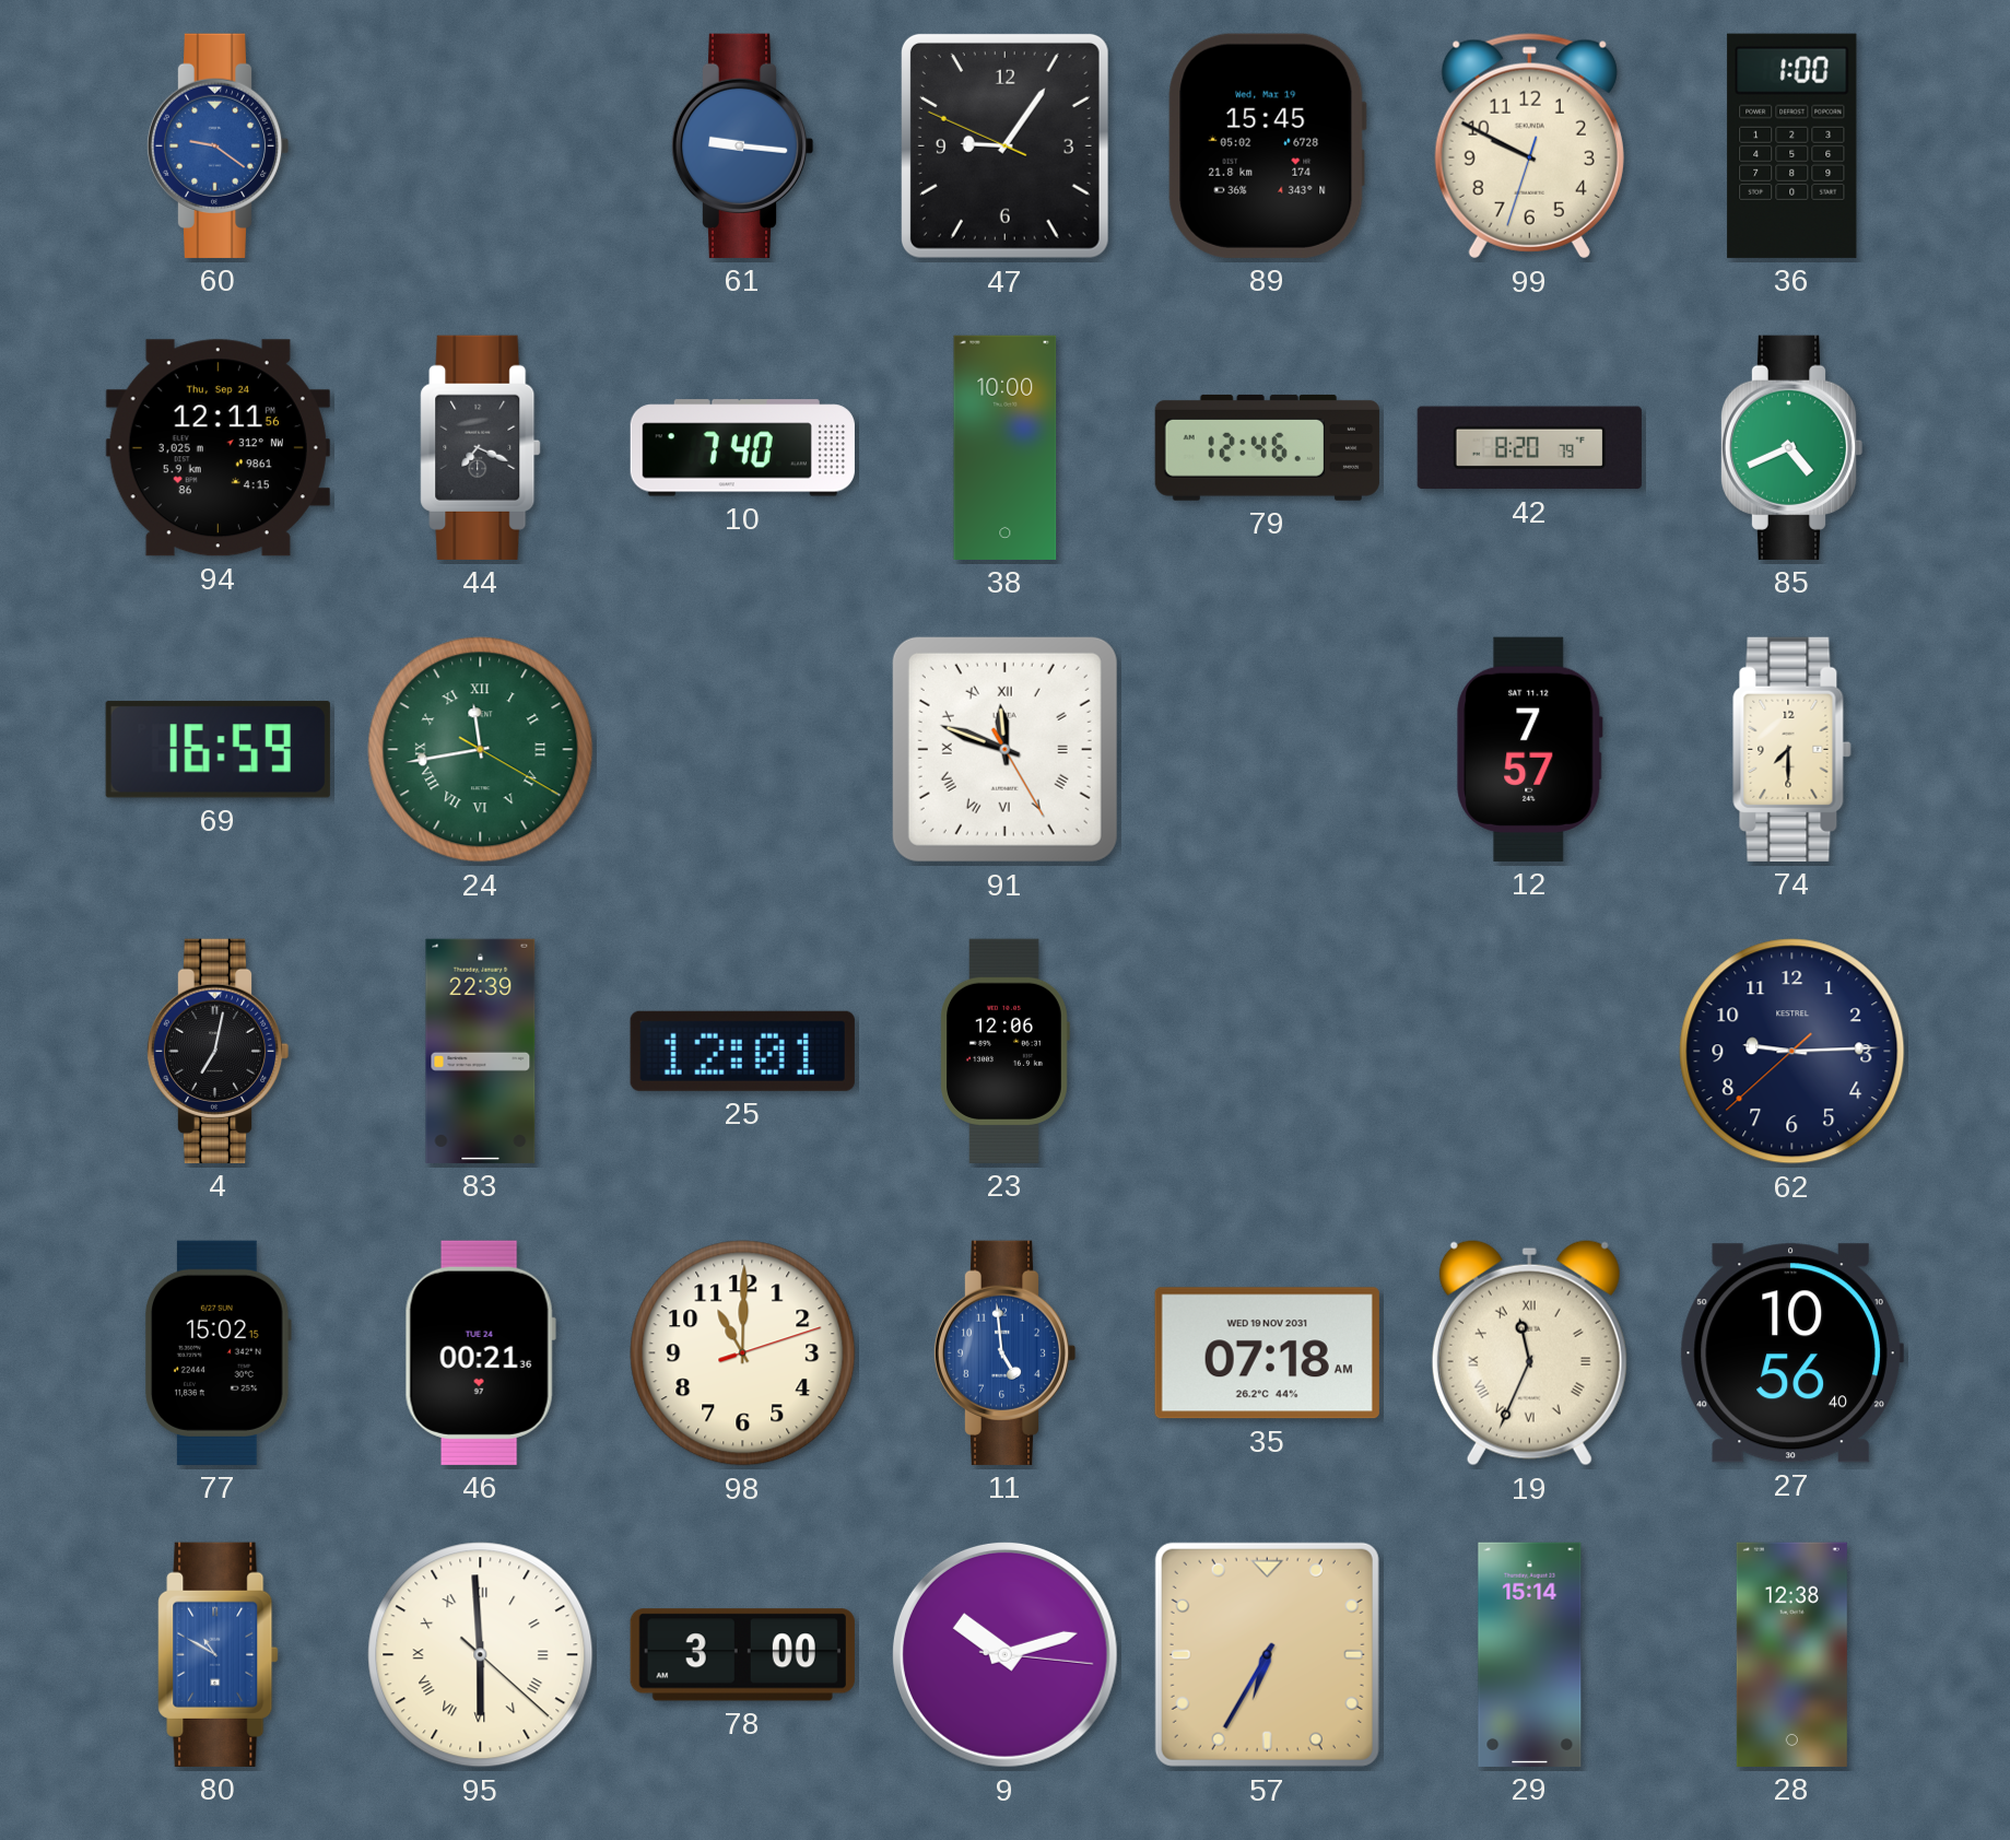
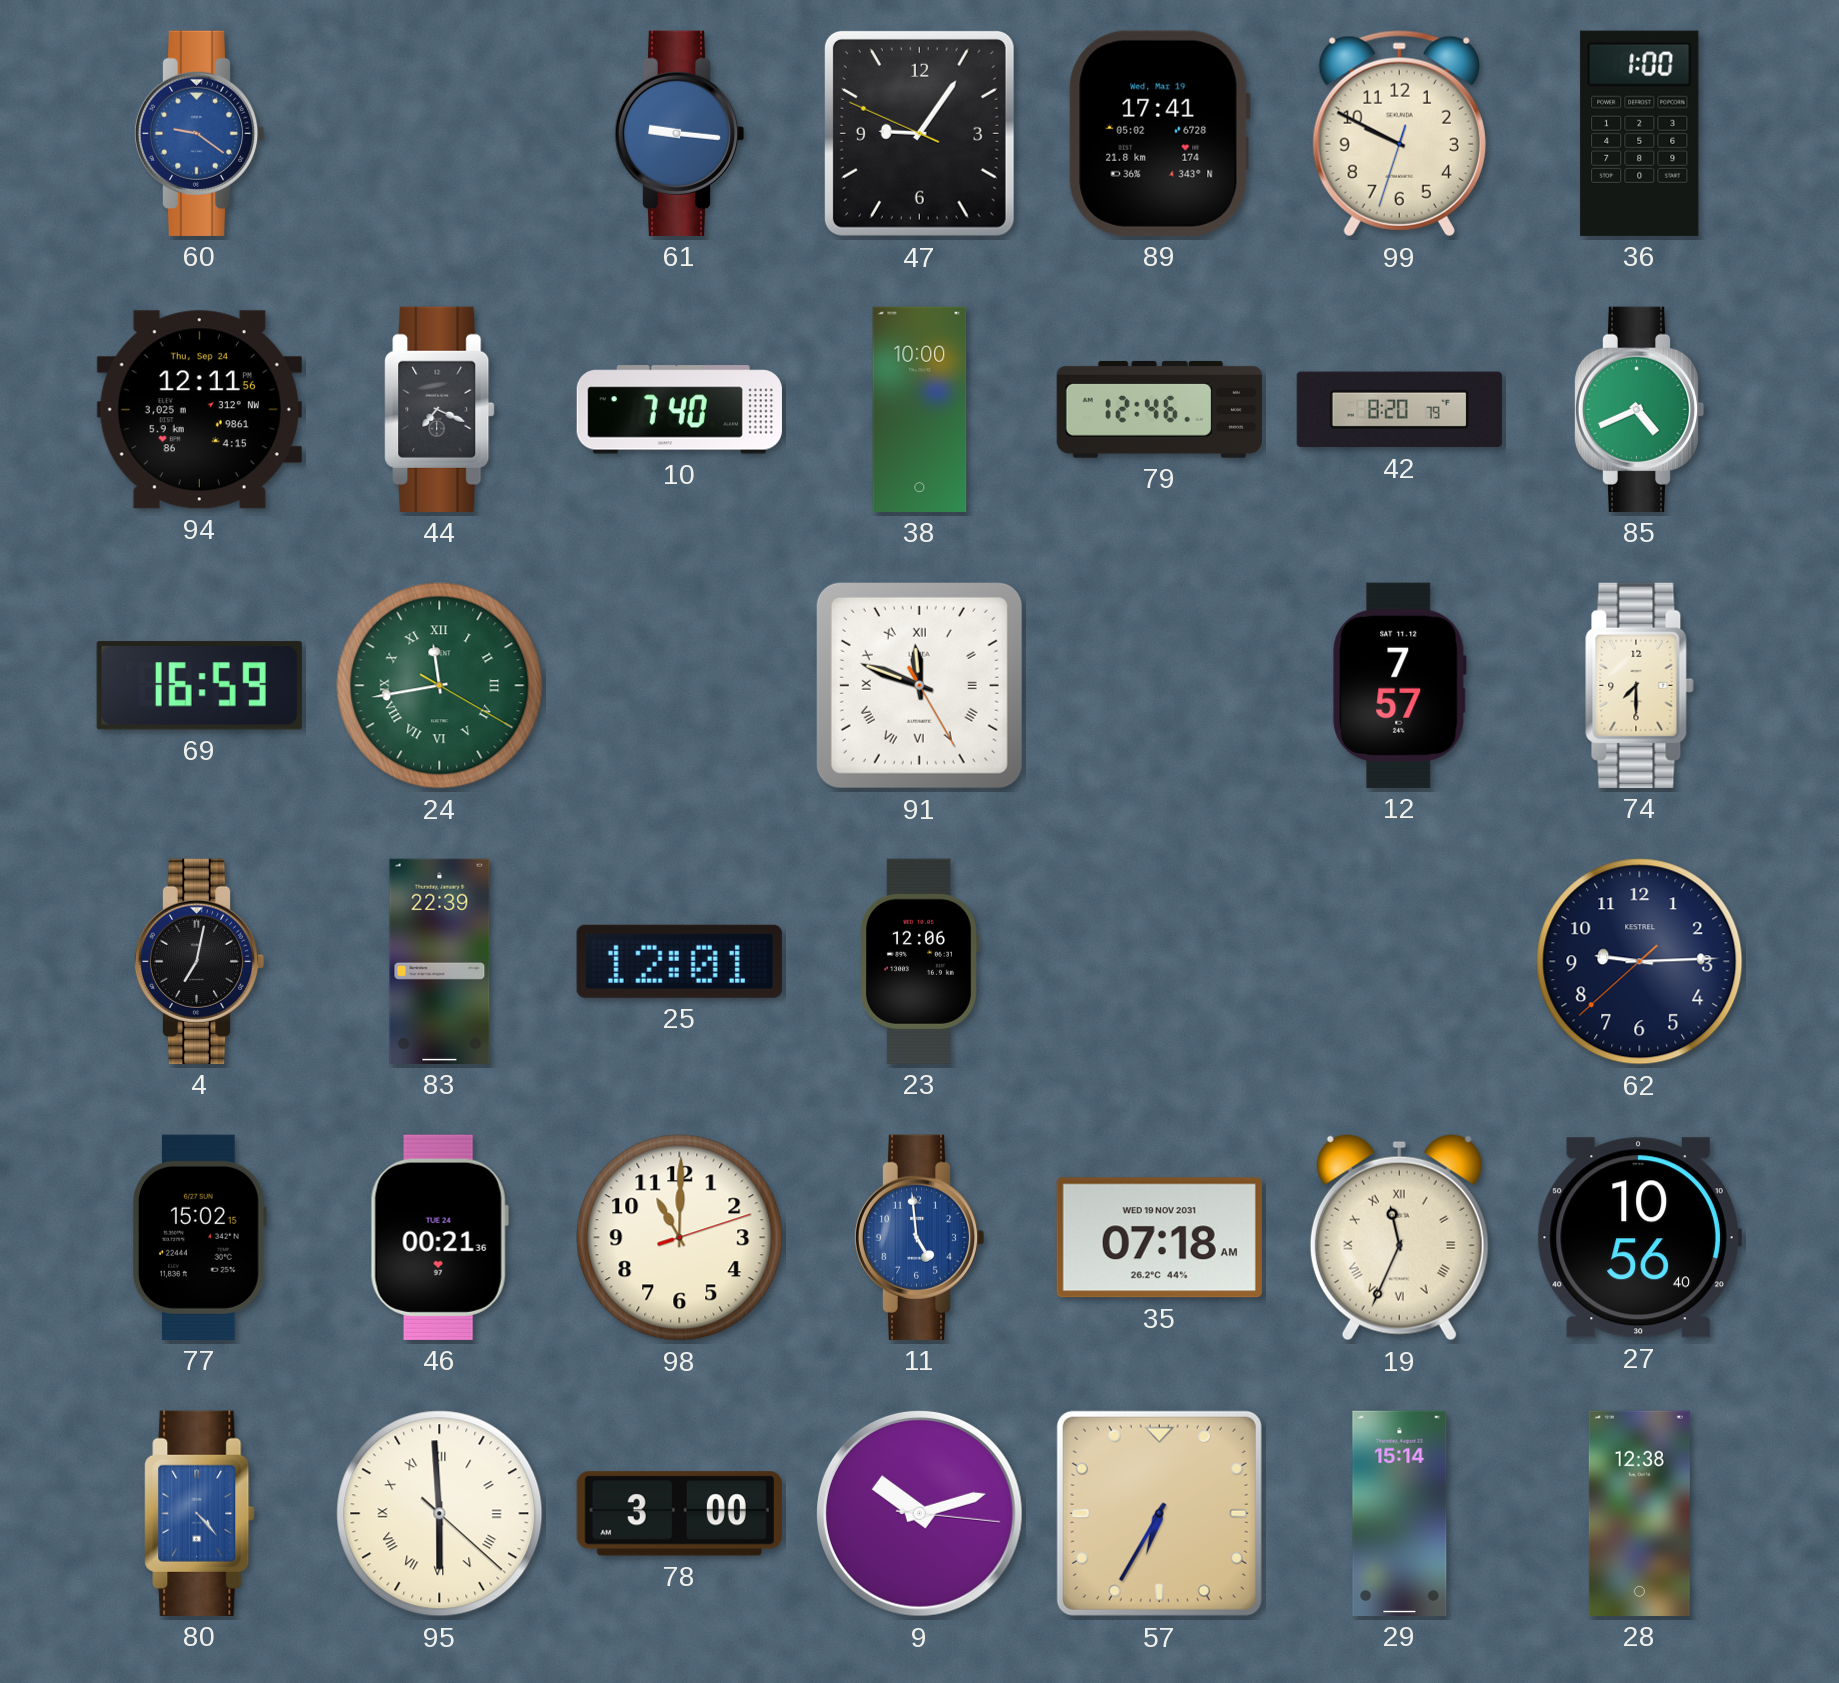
89: 15:45 -> 17:41
80: 10:50 -> 4:23
